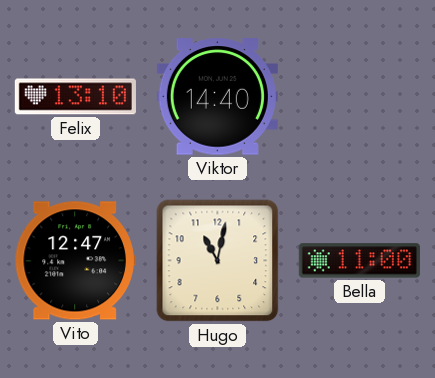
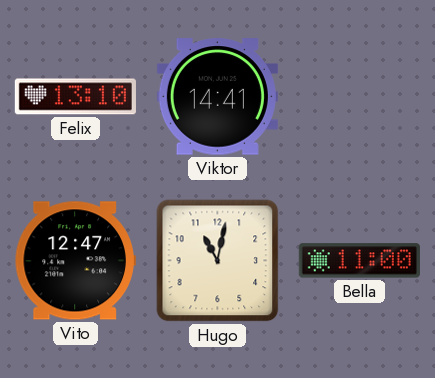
Viktor: 14:40 -> 14:41
